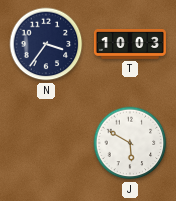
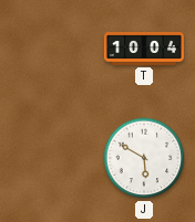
N: 3:36 -> none
T: 10:03 -> 10:04
